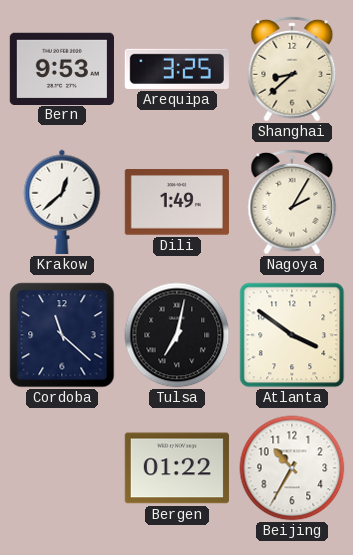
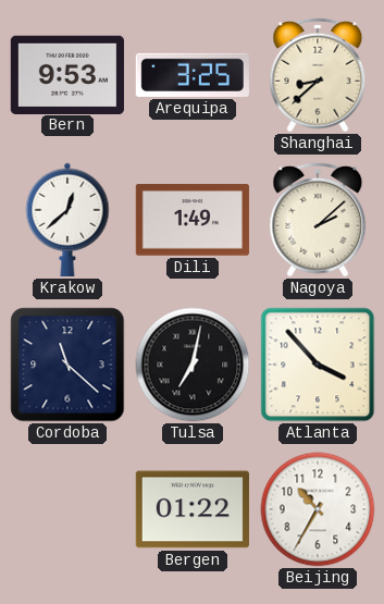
Nagoya: 2:05 -> 2:08
Atlanta: 3:51 -> 3:53
